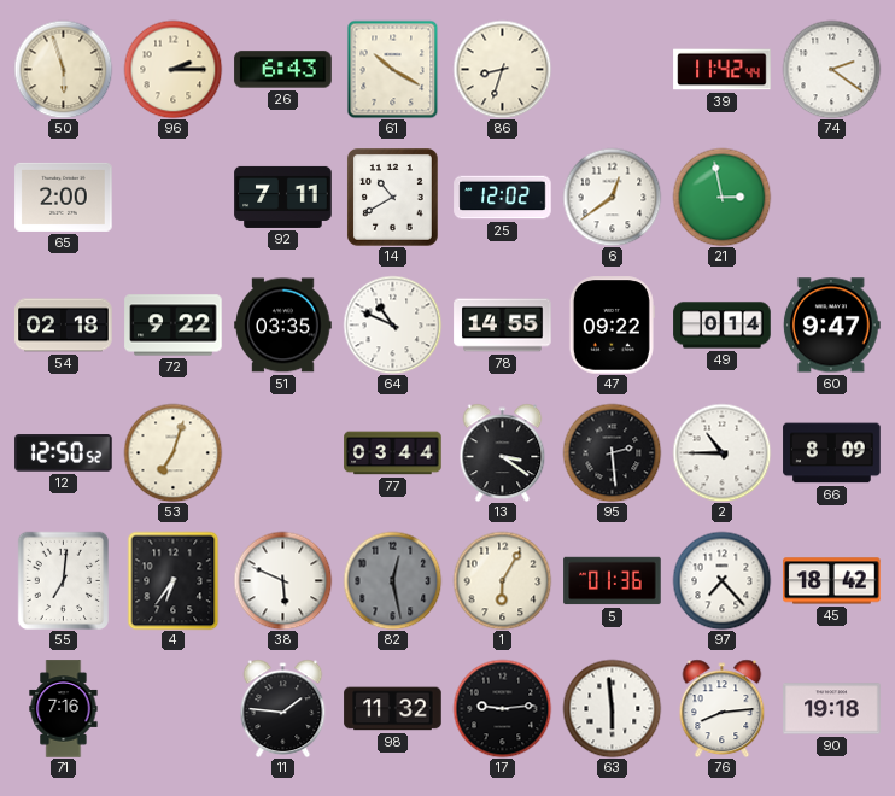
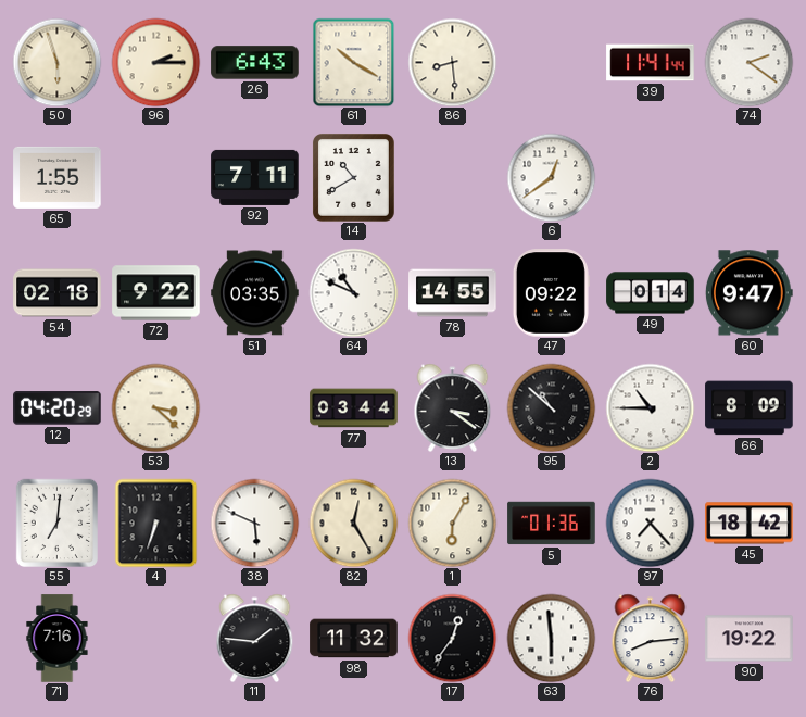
86: 8:33 -> 8:29
39: 11:42 -> 11:41
65: 2:00 -> 1:55
25: 12:02 -> none
21: 2:58 -> none
12: 12:50 -> 04:20
53: 7:03 -> 3:22
95: 2:29 -> 10:52
4: 6:36 -> 6:33
82: 12:28 -> 12:25
82 dial: grey -> cream
17: 9:14 -> 12:36
90: 19:18 -> 19:22
